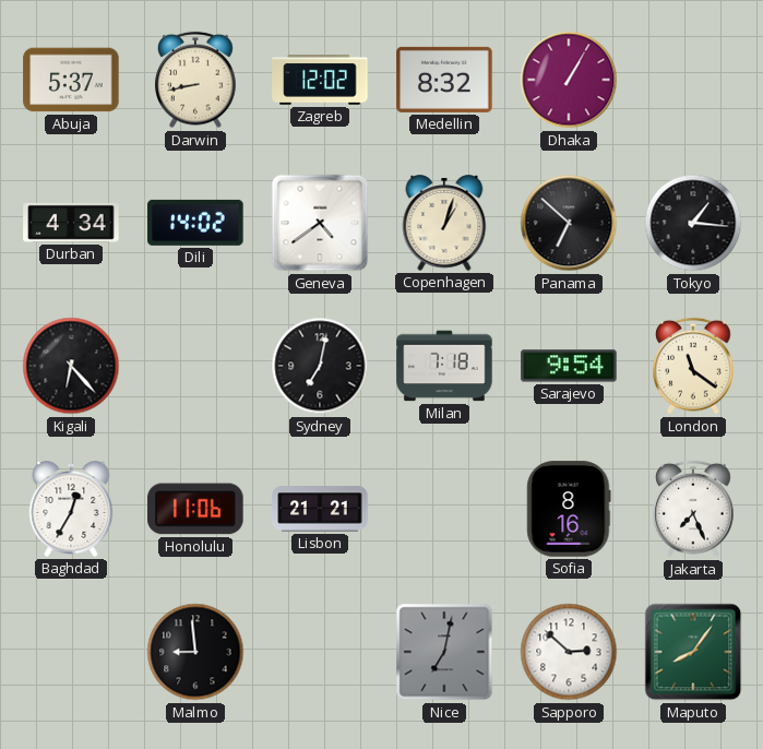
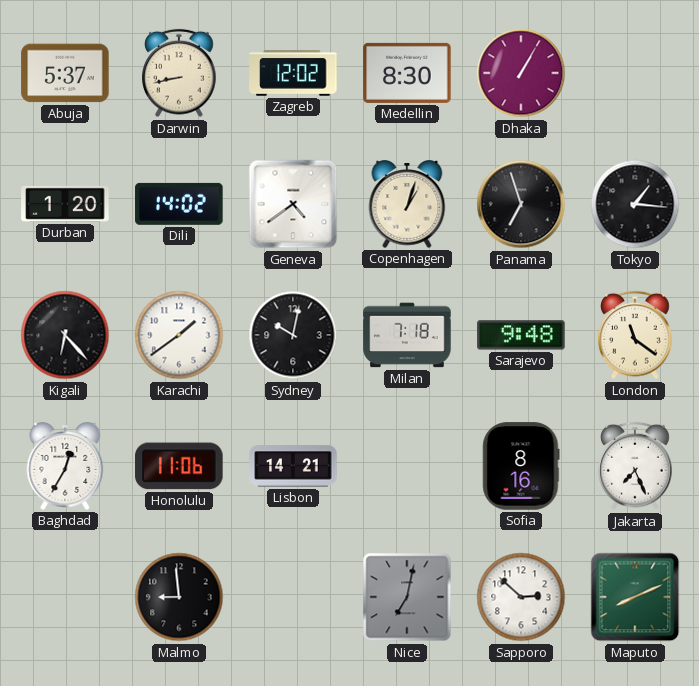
Medellin: 8:32 -> 8:30
Durban: 4:34 -> 1:20
Panama: 6:52 -> 6:57
Karachi: none -> 1:39
Sydney: 7:02 -> 10:02
Sarajevo: 9:54 -> 9:48
Lisbon: 21:21 -> 14:21
Maputo: 8:06 -> 8:11
